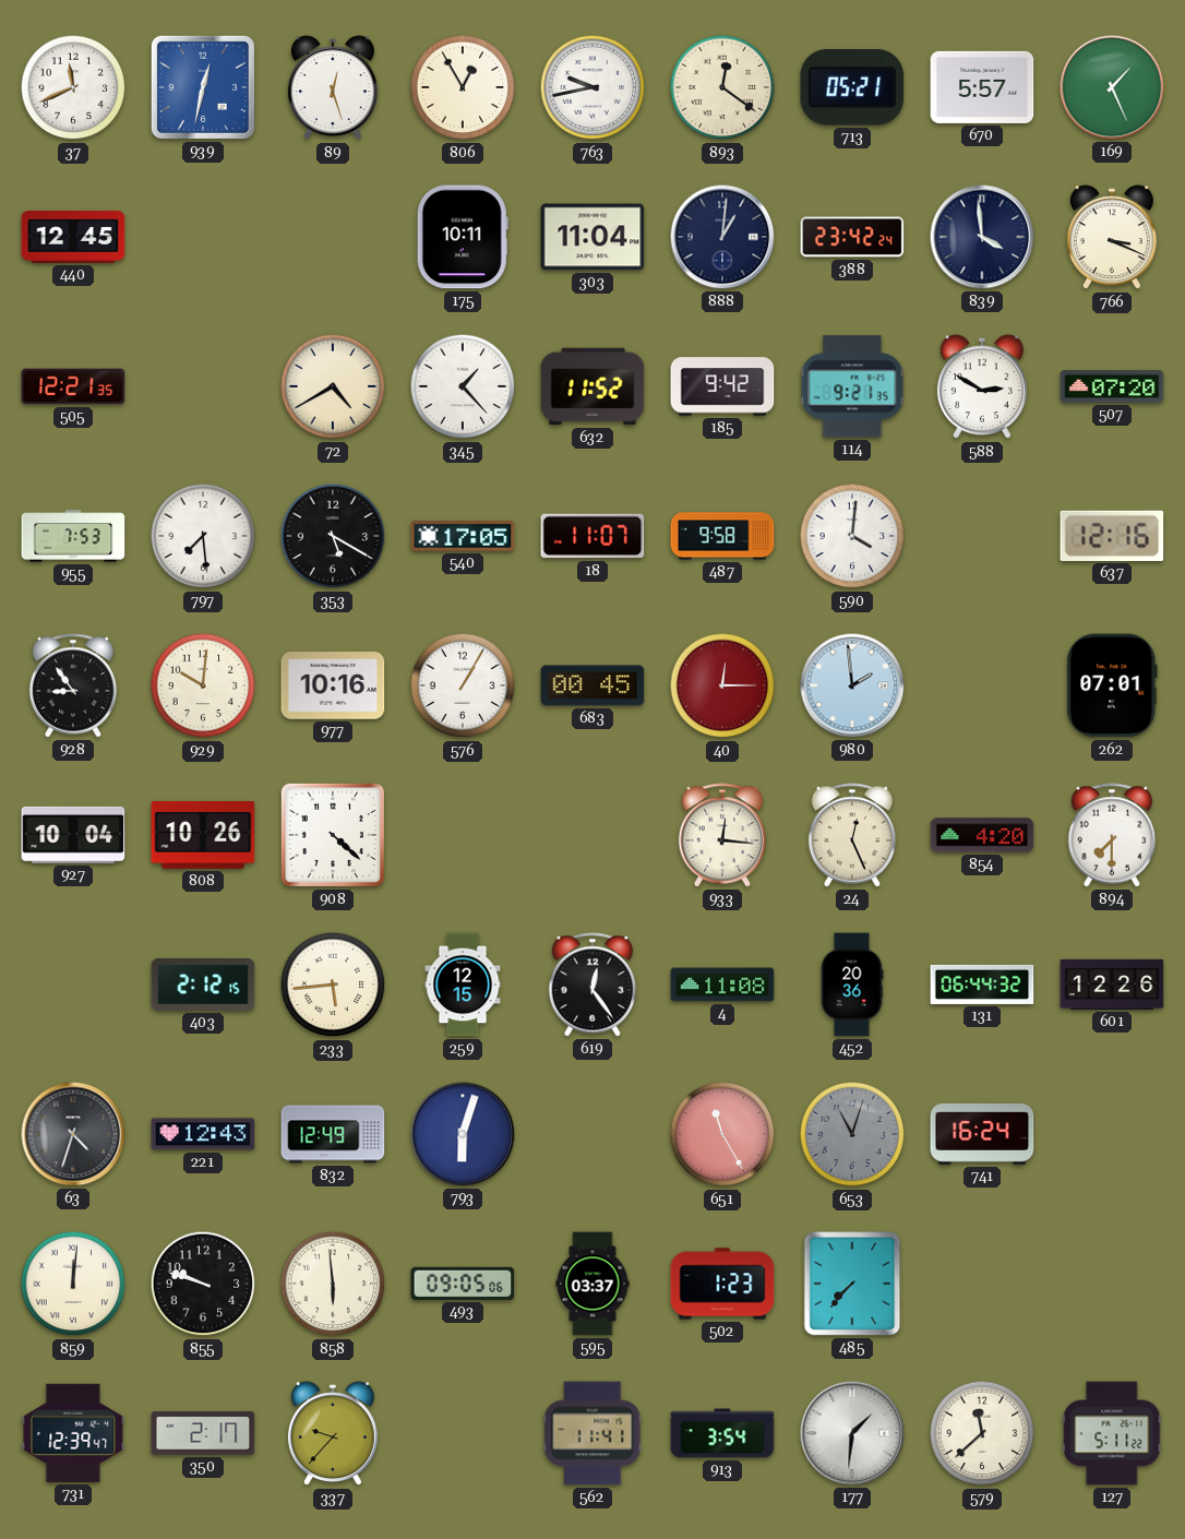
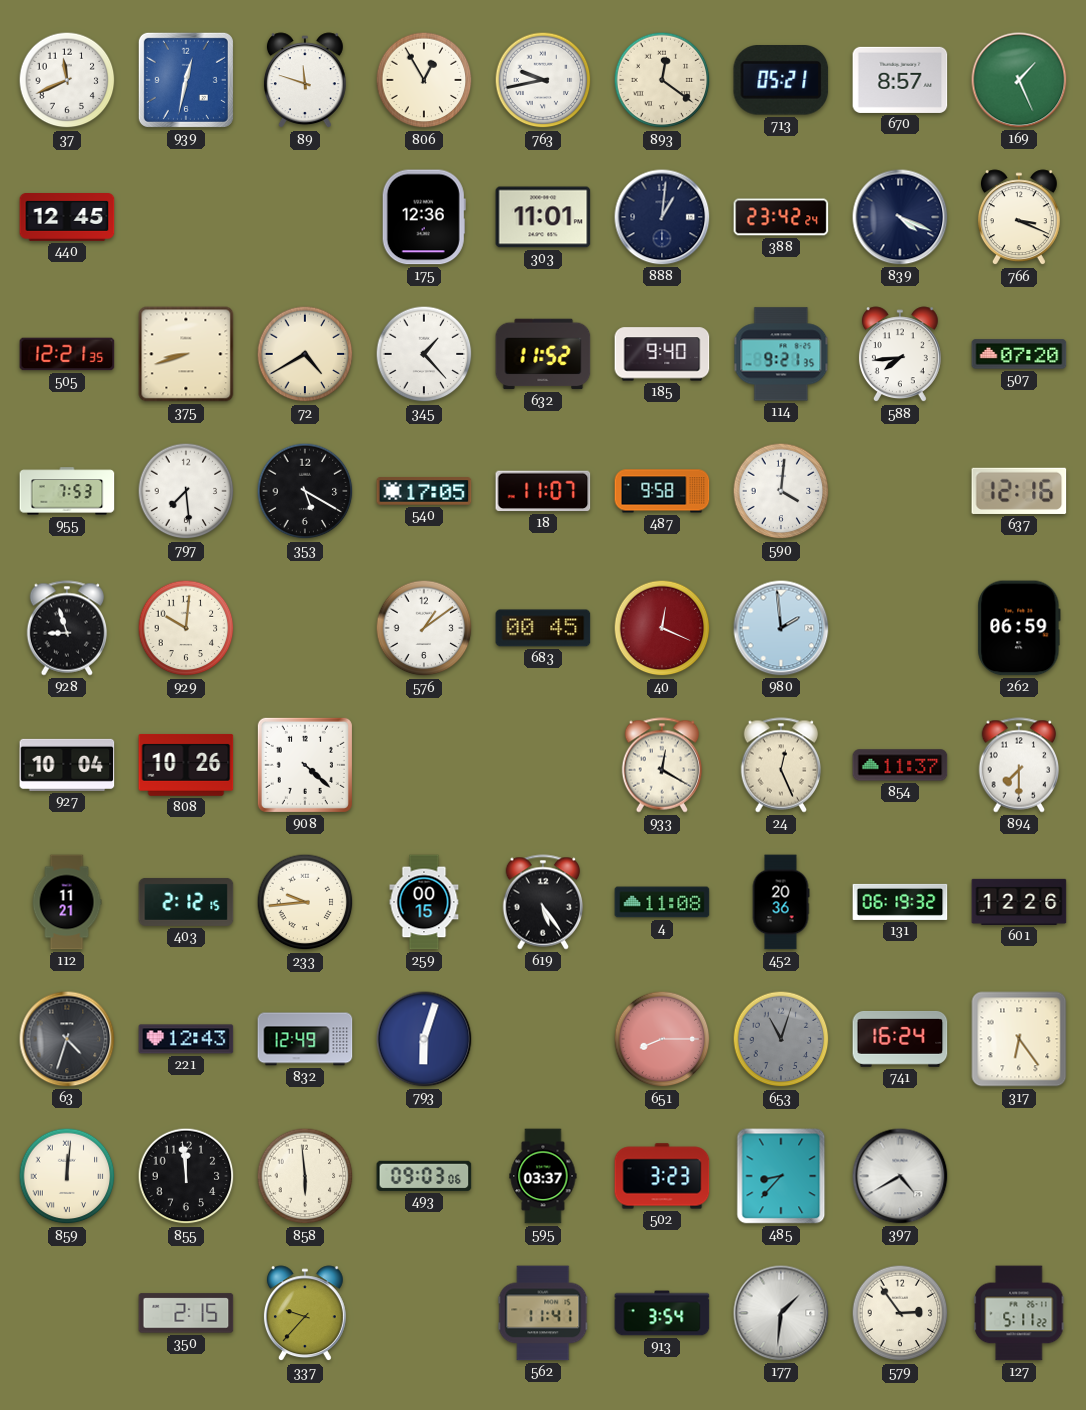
89: 12:27 -> 11:48
670: 5:57 -> 8:57
175: 10:11 -> 12:36
303: 11:04 -> 11:01
839: 3:59 -> 4:19
375: none -> 8:42
185: 9:42 -> 9:40
588: 2:50 -> 7:44
928: 8:54 -> 8:57
977: 10:16 -> none
576: 1:05 -> 1:09
40: 12:15 -> 12:19
262: 07:01 -> 06:59
933: 12:16 -> 12:20
854: 4:20 -> 11:37
112: none -> 11:21
233: 5:44 -> 9:44
259: 12:15 -> 00:15
619: 12:24 -> 5:24
131: 06:44 -> 06:19
651: 11:25 -> 8:15
317: none -> 6:24
855: 9:48 -> 11:59
493: 09:05 -> 09:03
502: 1:23 -> 3:23
485: 7:37 -> 8:37
397: none -> 4:40
731: 12:39 -> none
350: 2:17 -> 2:15
579: 11:38 -> 2:54
